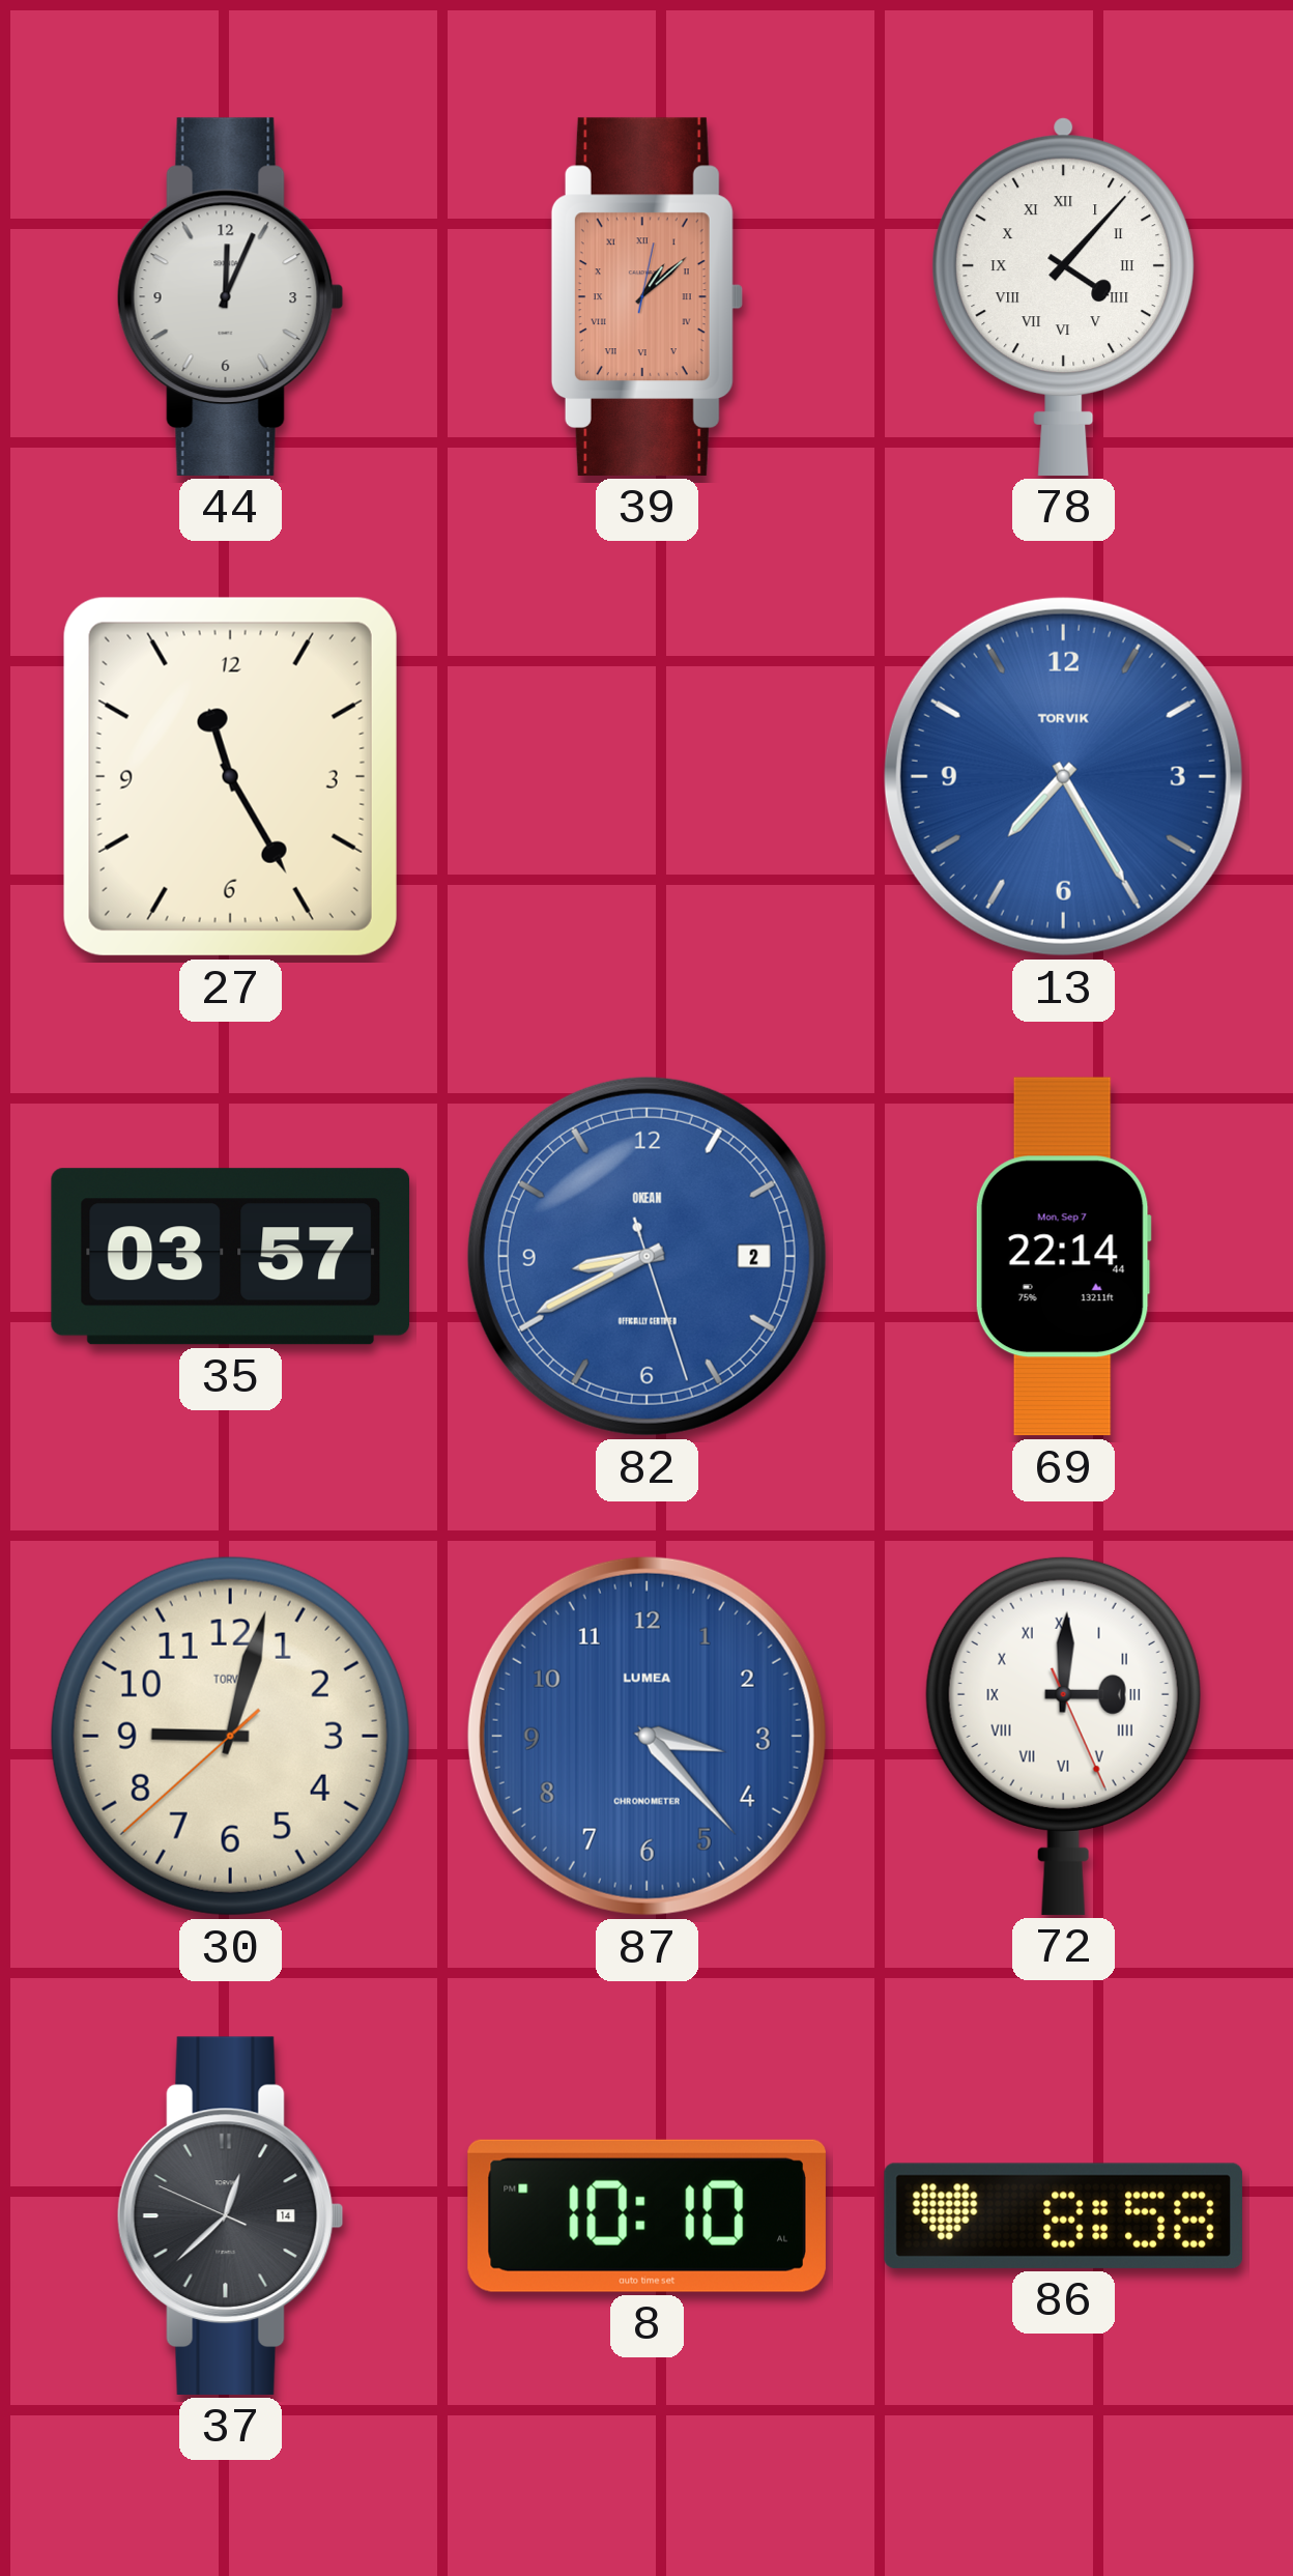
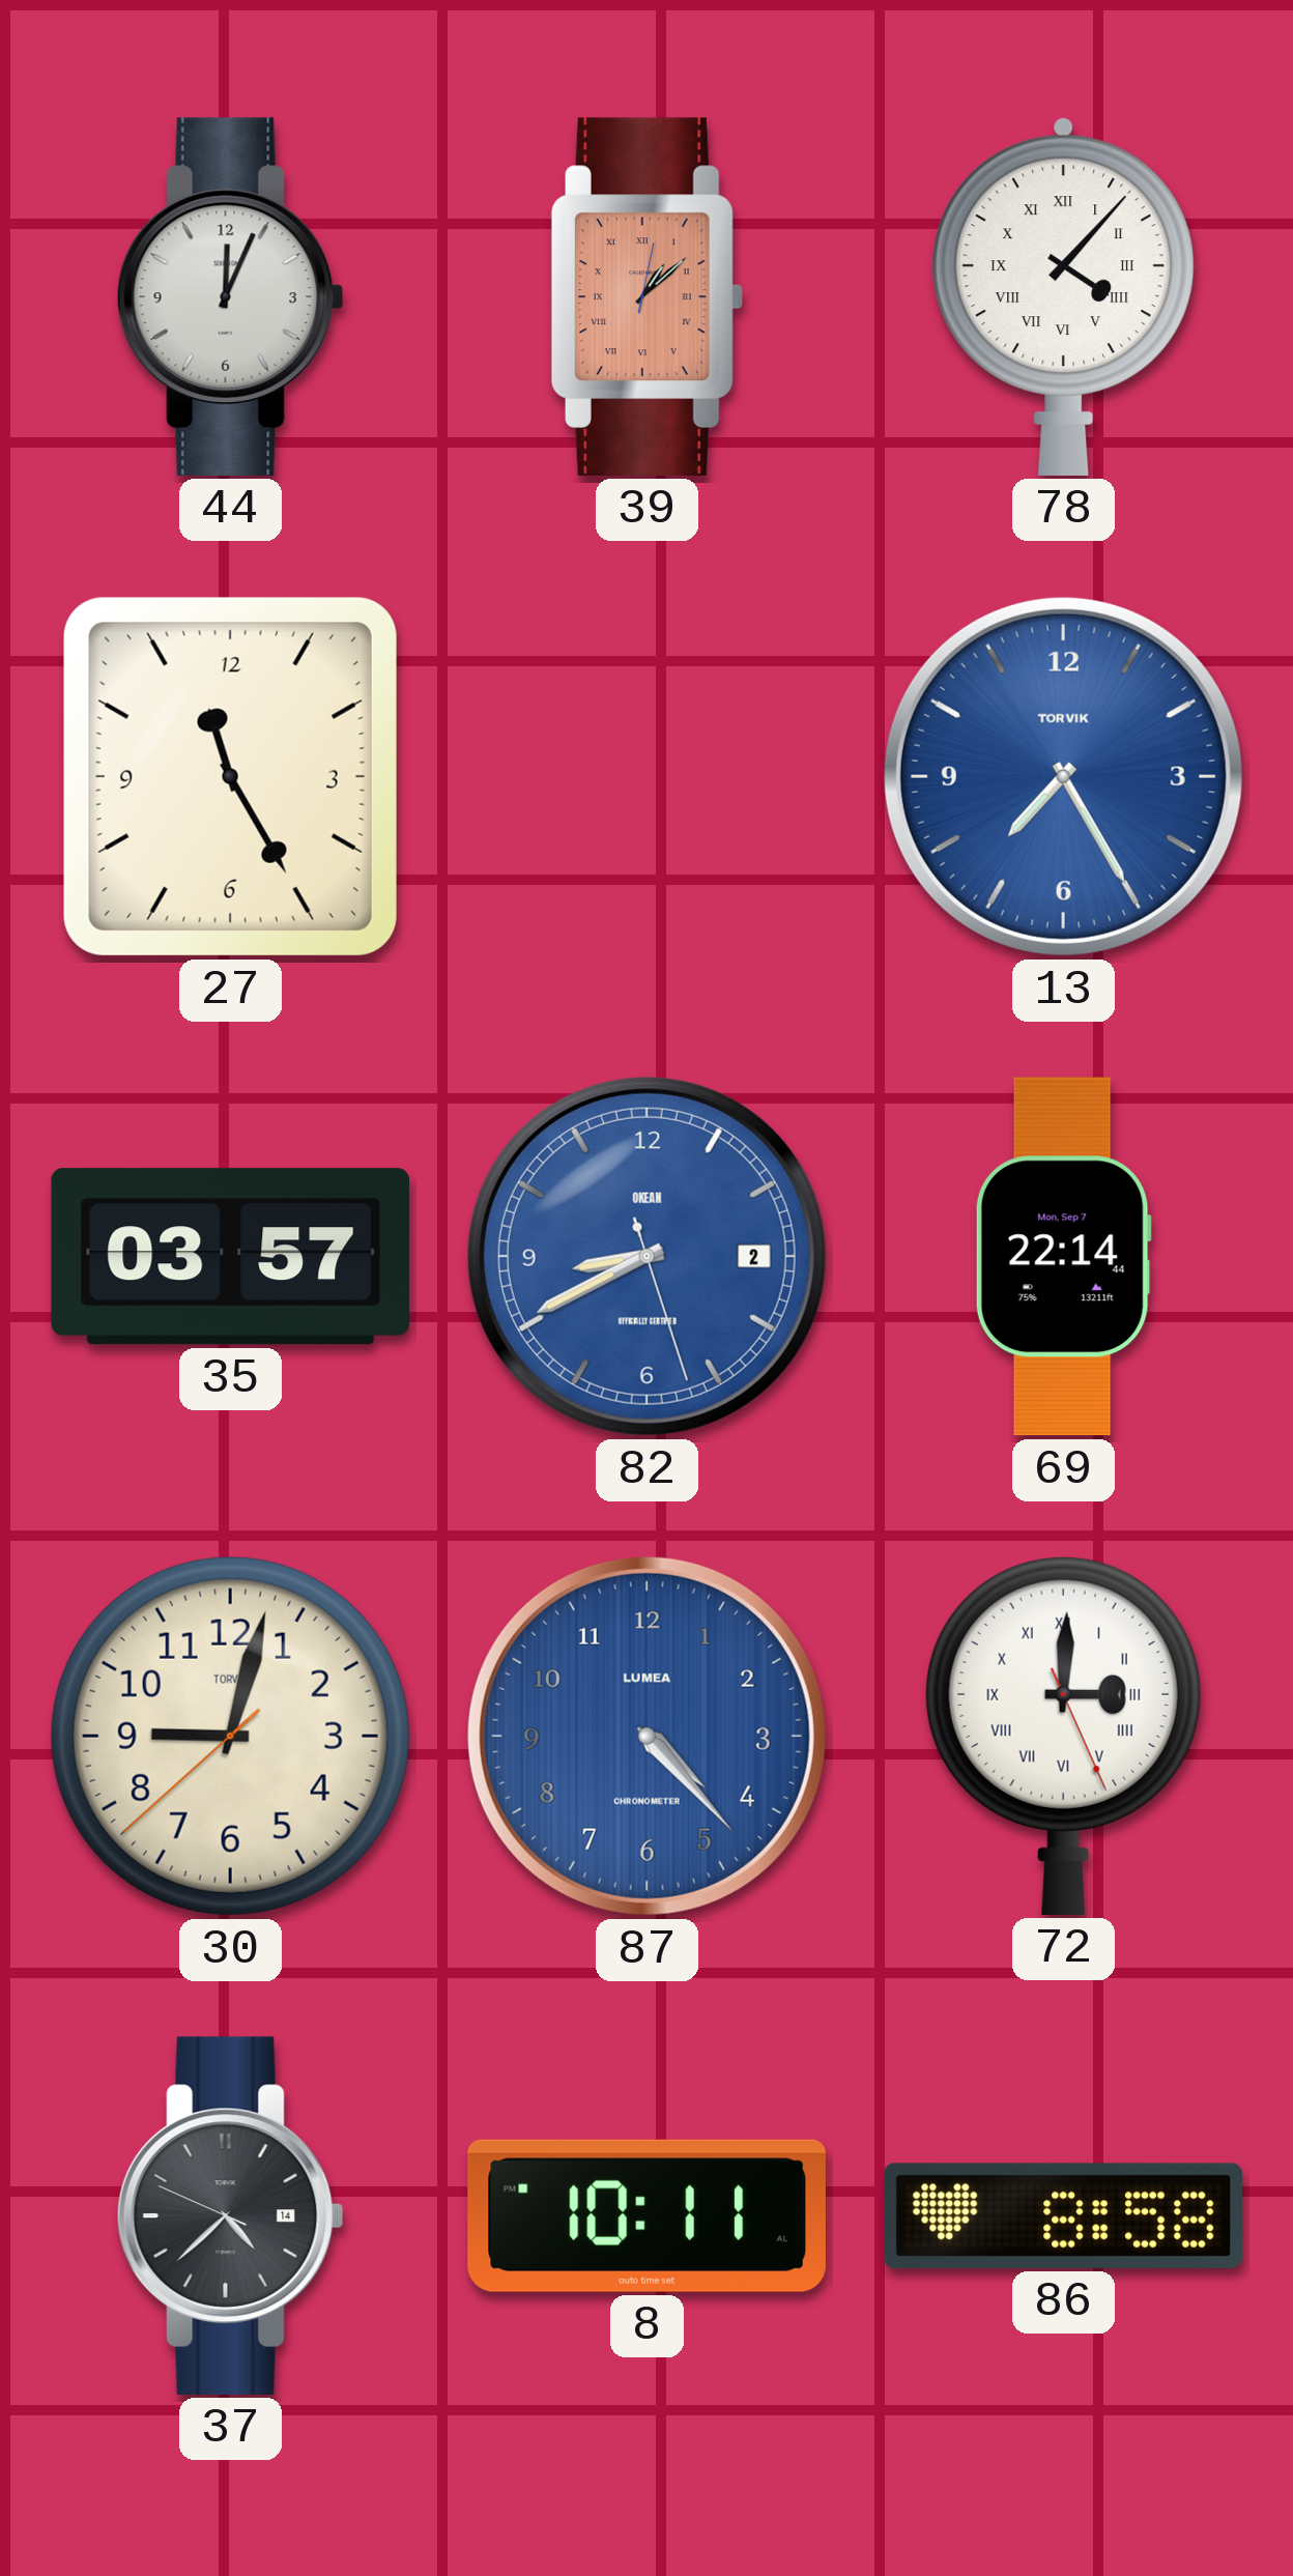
87: 3:23 -> 4:23
37: 12:37 -> 4:37
8: 10:10 -> 10:11
